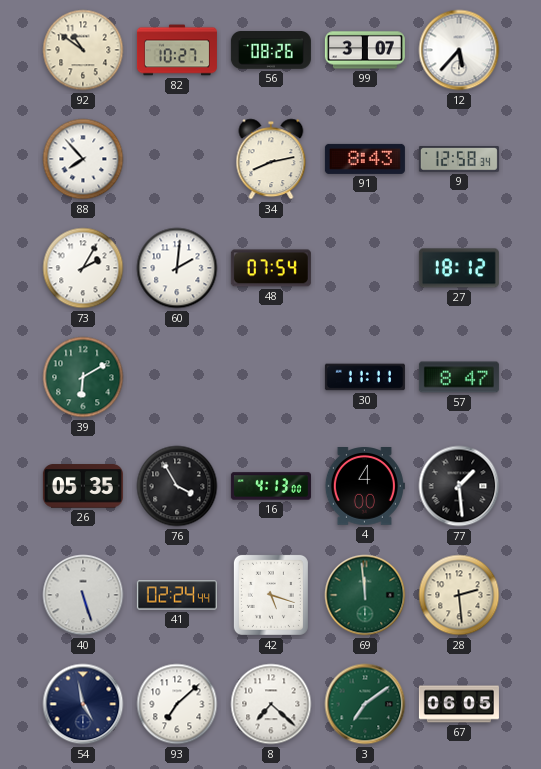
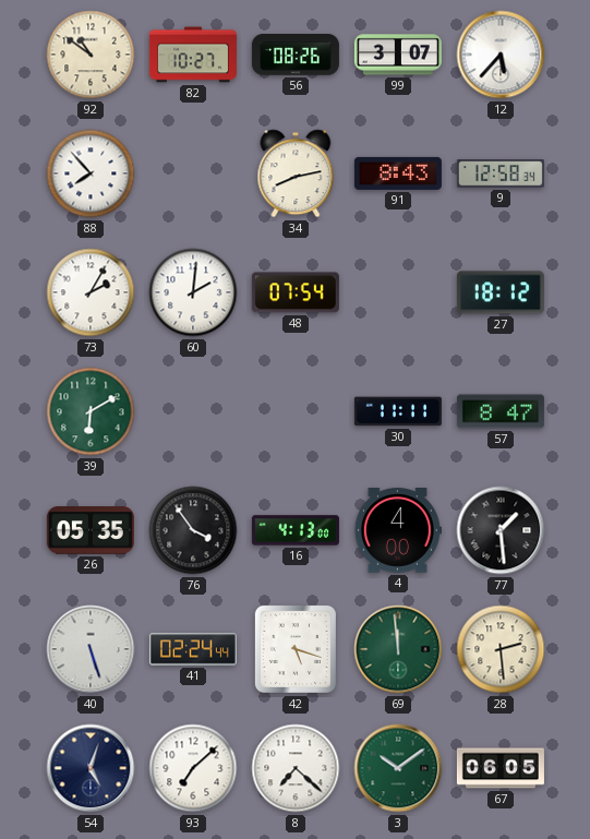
76: 3:55 -> 3:54
54: 4:58 -> 5:03
3: 7:09 -> 10:09
